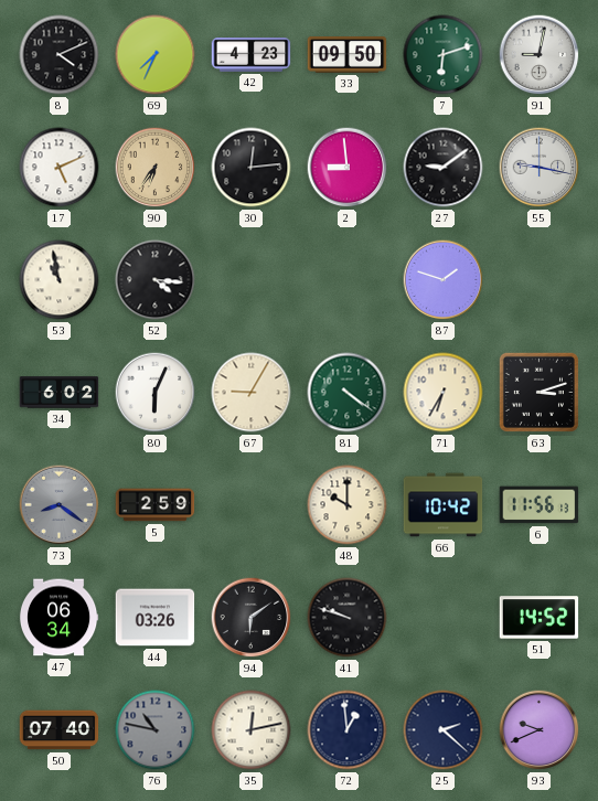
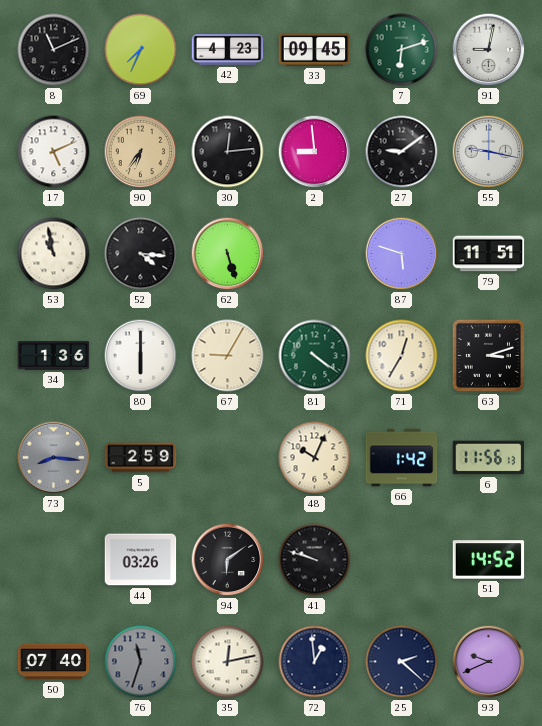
8: 4:11 -> 11:11
33: 09:50 -> 09:45
62: none -> 5:27
87: 1:48 -> 5:48
79: none -> 11:51
34: 6:02 -> 1:36
80: 6:04 -> 6:00
71: 6:35 -> 12:35
73: 8:21 -> 8:16
48: 10:00 -> 10:04
66: 10:42 -> 1:42
47: 06:34 -> none
76: 10:47 -> 11:33
